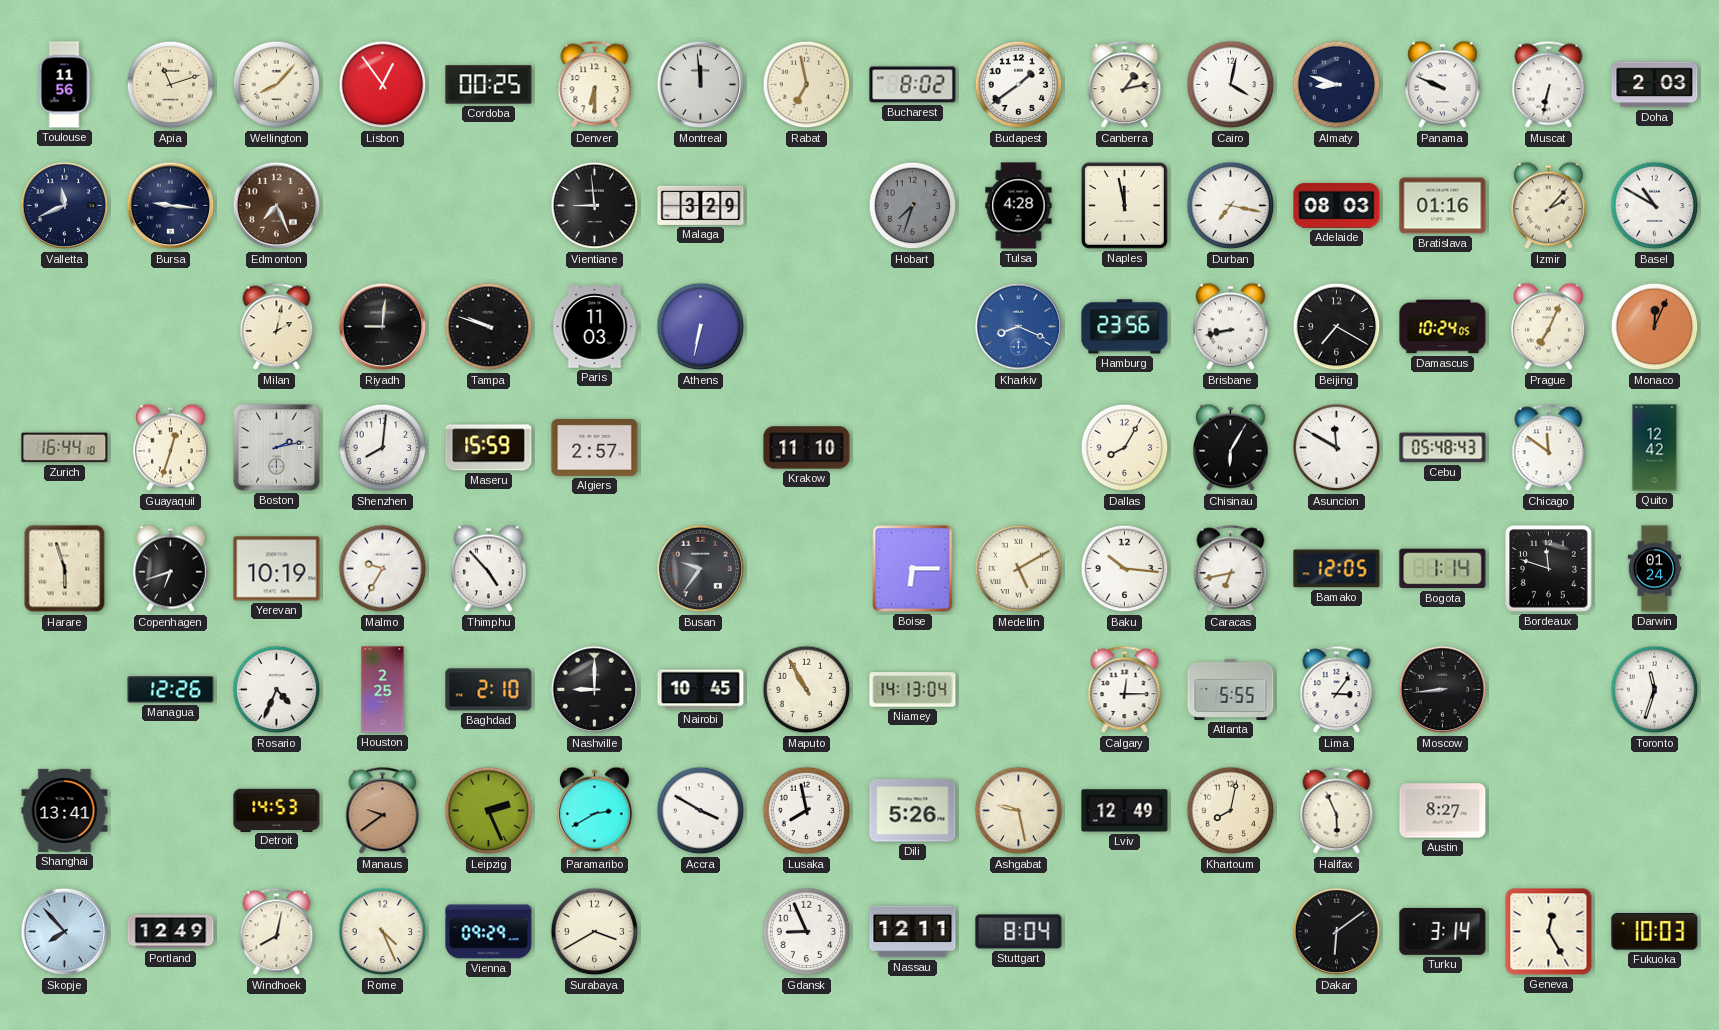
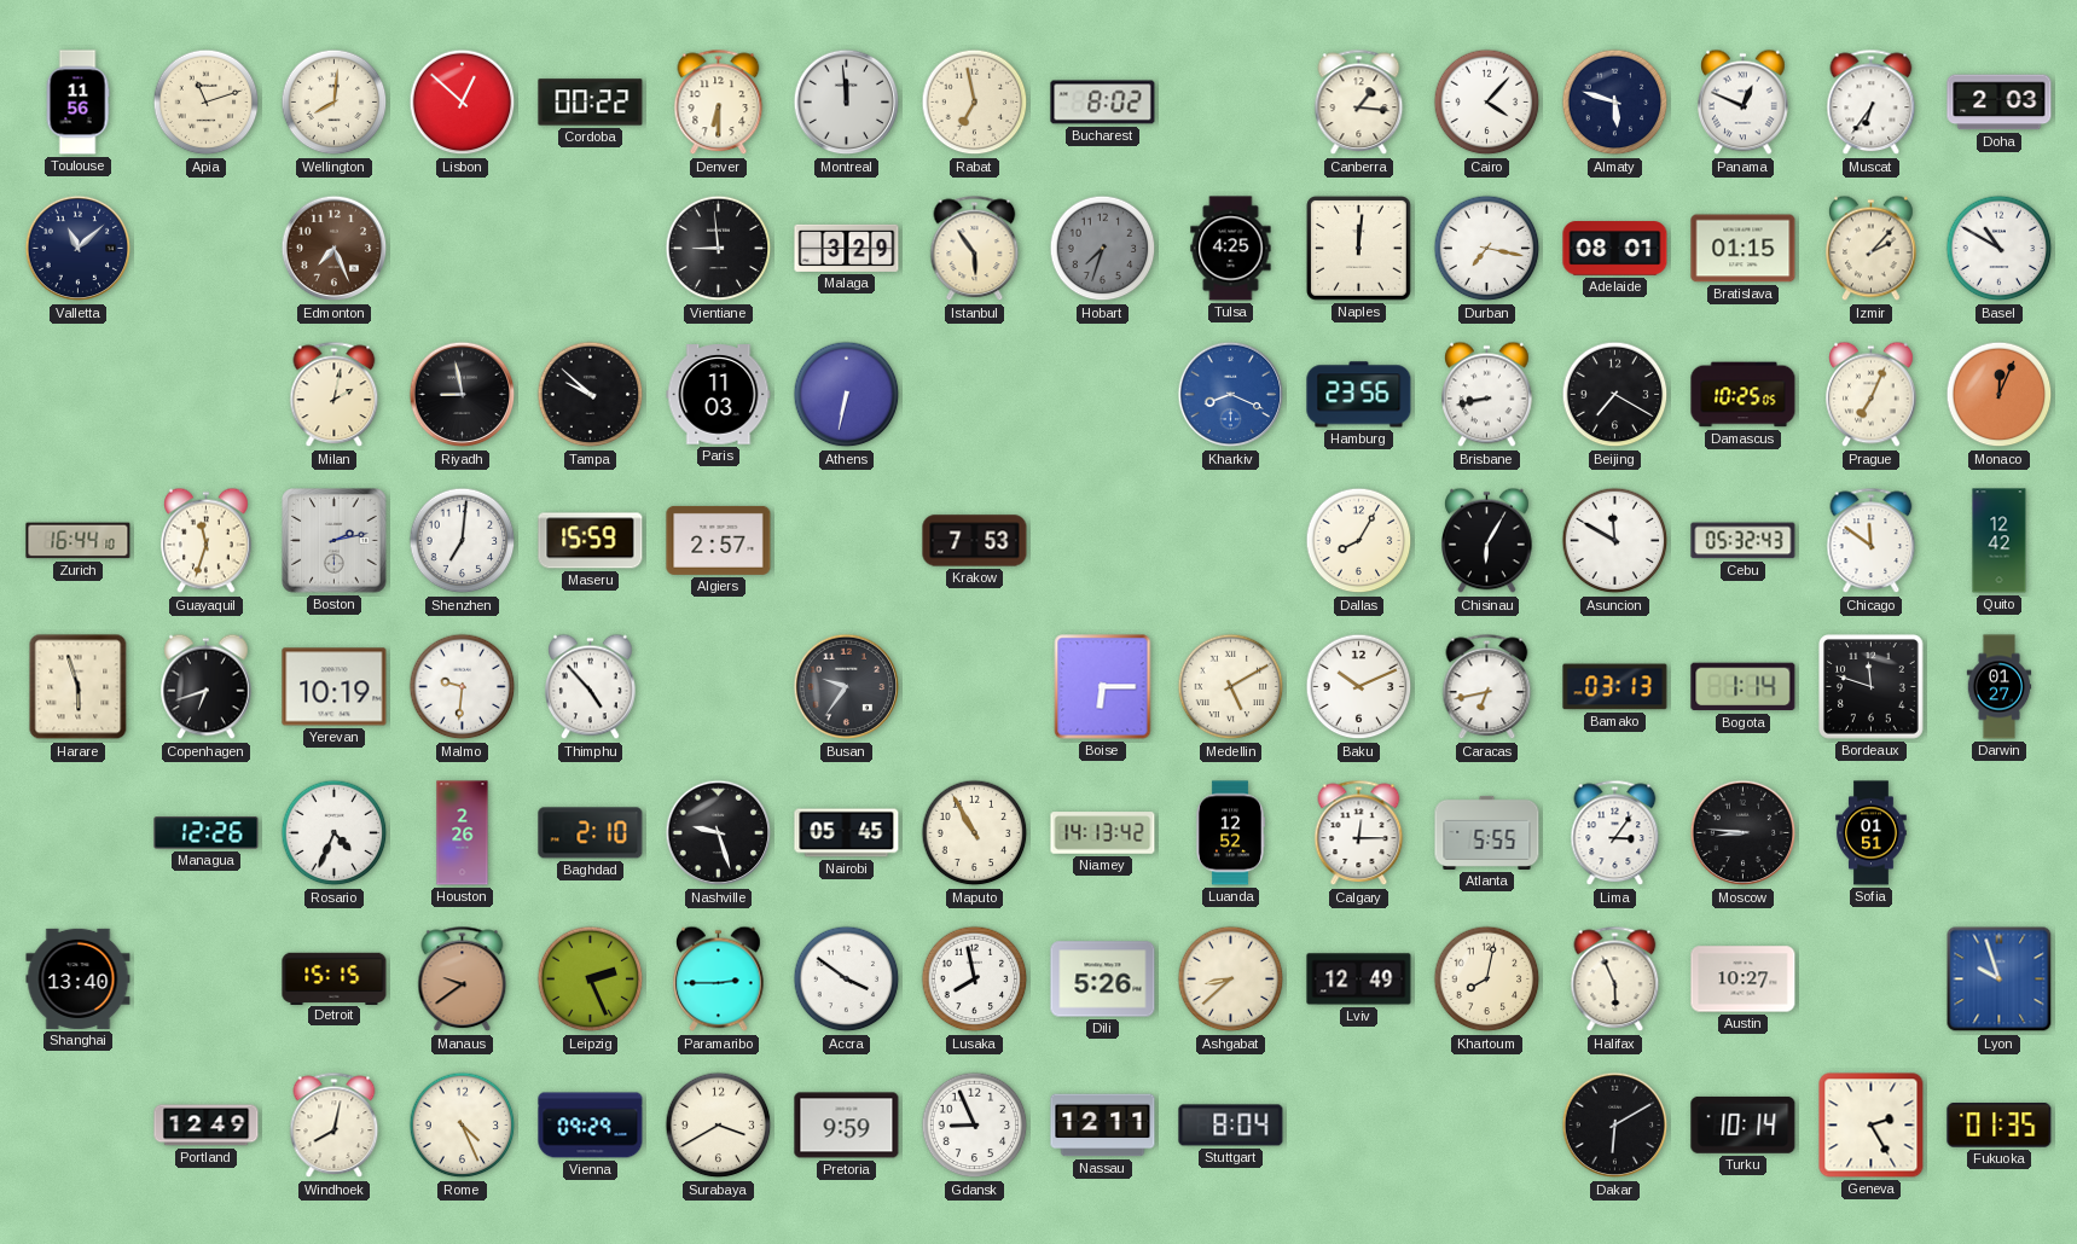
Wellington: 8:07 -> 8:01
Lisbon: 12:54 -> 12:52
Cordoba: 00:25 -> 00:22
Budapest: 1:39 -> none
Canberra: 1:13 -> 1:16
Cairo: 4:02 -> 4:07
Almaty: 8:48 -> 5:48
Panama: 9:49 -> 12:49
Muscat: 6:32 -> 6:36
Valletta: 11:41 -> 11:08
Bursa: 9:16 -> none
Istanbul: none -> 5:54
Tulsa: 4:28 -> 4:25
Naples: 11:58 -> 12:01
Adelaide: 08:03 -> 08:01
Bratislava: 01:16 -> 01:15
Riyadh: 9:01 -> 8:58
Tampa: 9:48 -> 9:52
Damascus: 10:24 -> 10:25
Guayaquil: 12:33 -> 11:33
Shenzhen: 8:01 -> 7:01
Krakow: 11:10 -> 7:53
Cebu: 05:48 -> 05:32
Malmo: 9:35 -> 9:31
Baku: 10:16 -> 10:11
Bamako: 12:05 -> 03:13
Darwin: 01:24 -> 01:27
Houston: 2:25 -> 2:26
Nashville: 9:00 -> 9:27
Nairobi: 10:45 -> 05:45
Niamey: 14:13:04 -> 14:13:42
Luanda: none -> 12:52
Moscow: 8:44 -> 8:46
Sofia: none -> 01:51
Toronto: 11:33 -> none
Shanghai: 13:41 -> 13:40
Detroit: 14:53 -> 15:15
Paramaribo: 2:40 -> 2:45
Accra: 3:50 -> 3:51
Ashgabat: 9:28 -> 8:38
Austin: 8:27 -> 10:27
Lyon: none -> 9:57
Skopje: 7:53 -> none
Pretoria: none -> 9:59
Dakar: 6:09 -> 6:10
Turku: 3:14 -> 10:14
Geneva: 12:25 -> 2:25
Fukuoka: 10:03 -> 01:35
